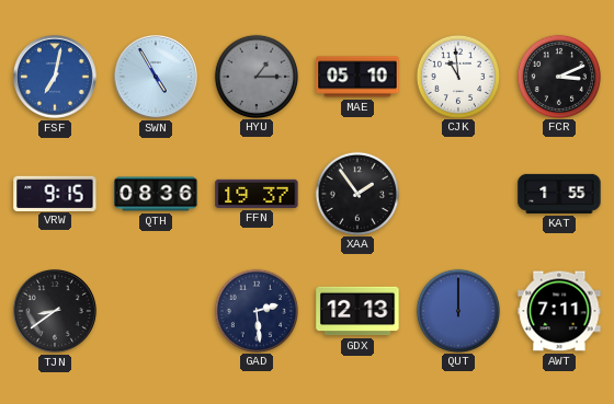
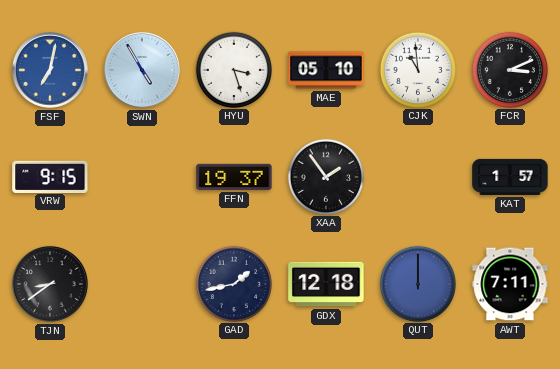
HYU: 1:15 -> 3:27
HYU dial: grey -> white
QTH: 08:36 -> none
KAT: 1:55 -> 1:57
GAD: 2:29 -> 1:43
GDX: 12:13 -> 12:18
